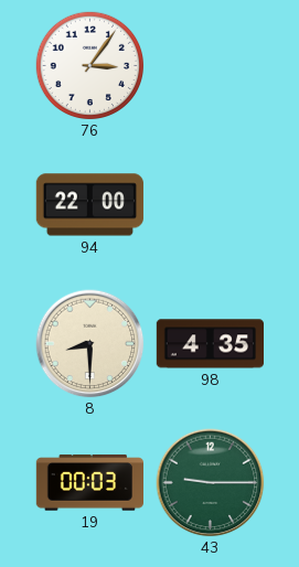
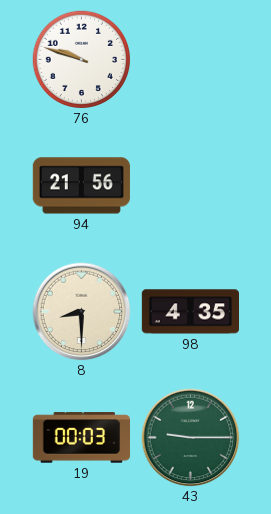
76: 3:06 -> 9:48
94: 22:00 -> 21:56
